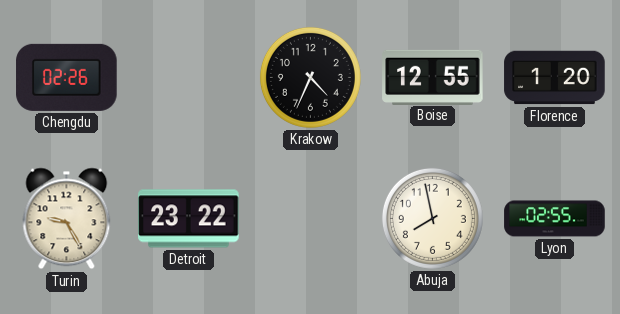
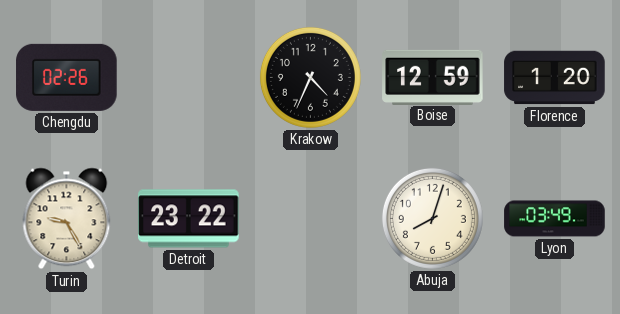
Boise: 12:55 -> 12:59
Abuja: 7:58 -> 8:03
Lyon: 02:55 -> 03:49
